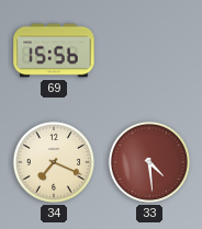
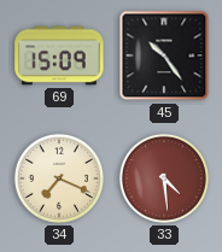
69: 15:56 -> 15:09
45: none -> 10:24
